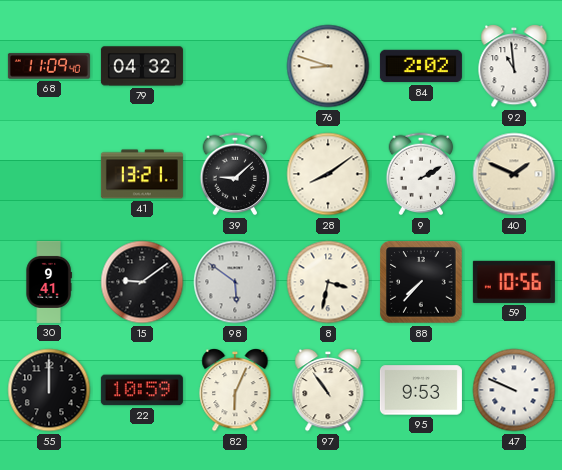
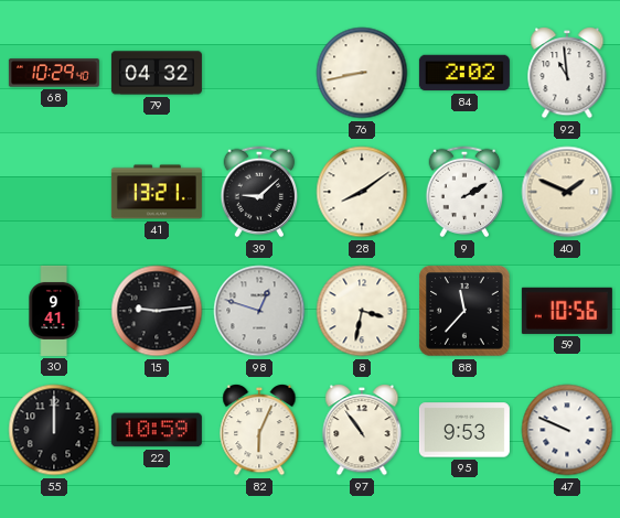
68: 11:09 -> 10:29
76: 8:48 -> 8:43
15: 9:09 -> 9:14
98: 5:51 -> 12:48
88: 7:37 -> 11:37
